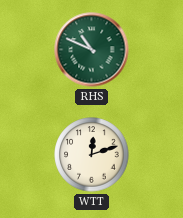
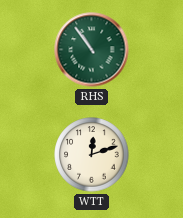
RHS: 10:49 -> 10:54
